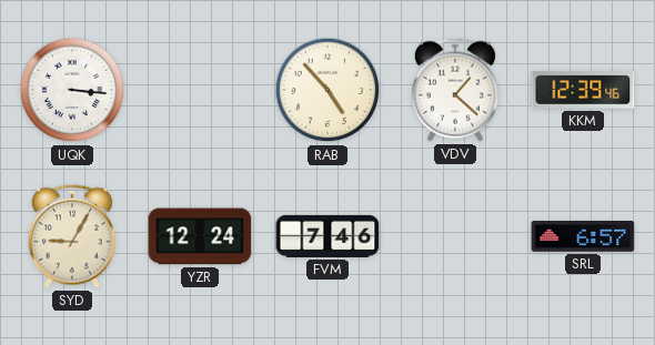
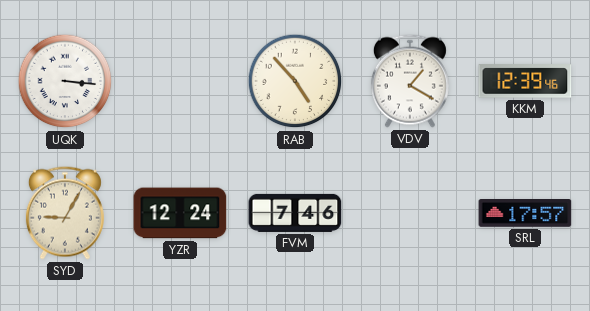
VDV: 1:22 -> 1:20
SRL: 6:57 -> 17:57
